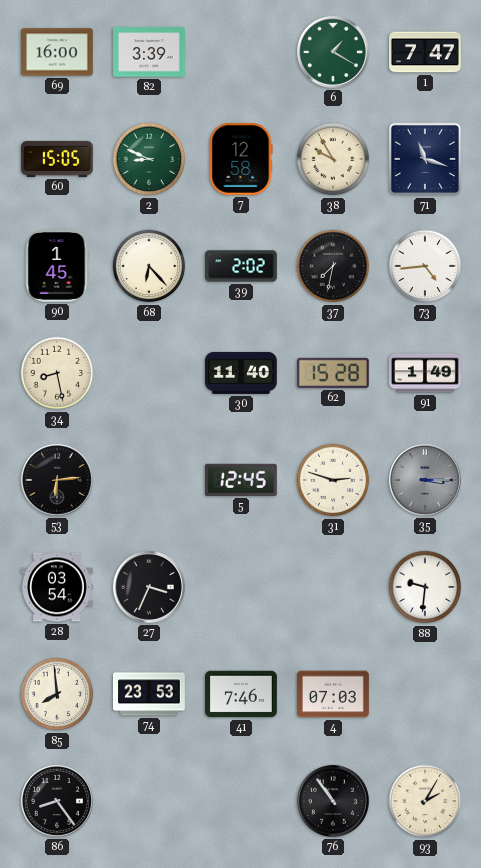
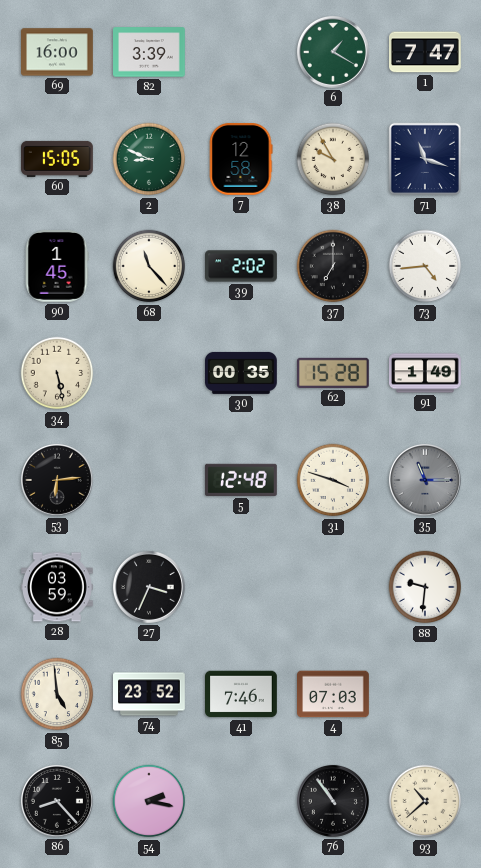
68: 6:23 -> 11:23
37: 7:32 -> 7:00
34: 8:28 -> 5:28
30: 11:40 -> 00:35
5: 12:45 -> 12:48
31: 2:48 -> 3:48
35: 3:15 -> 11:15
28: 03:54 -> 03:59
85: 7:59 -> 4:59
74: 23:53 -> 23:52
86: 8:24 -> 8:23
54: none -> 2:17
93: 2:05 -> 10:38
